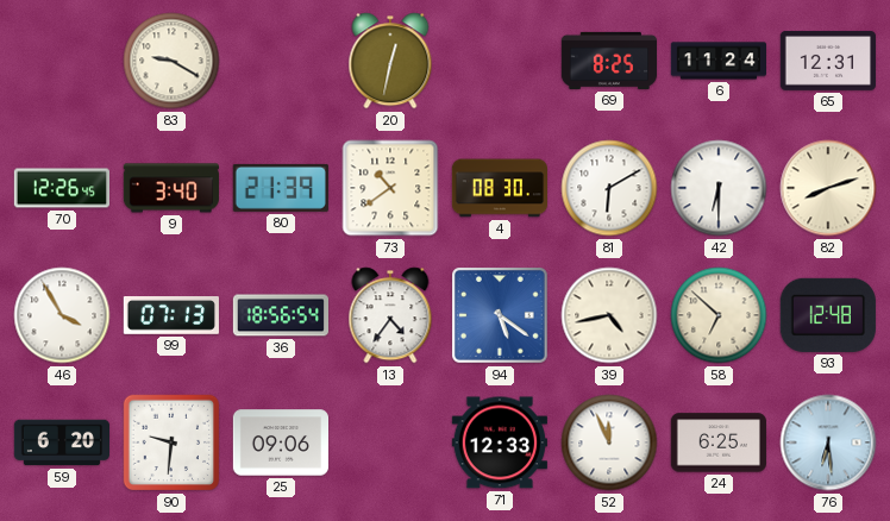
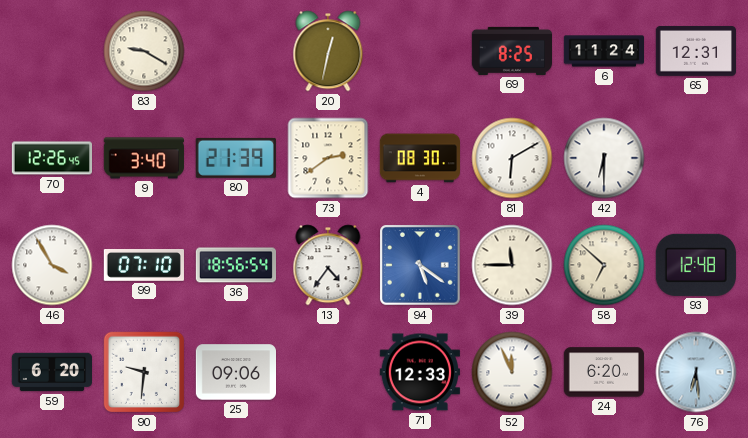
73: 10:39 -> 2:39
82: 8:12 -> none
99: 07:13 -> 07:10
39: 4:43 -> 11:45
24: 6:25 -> 6:20
